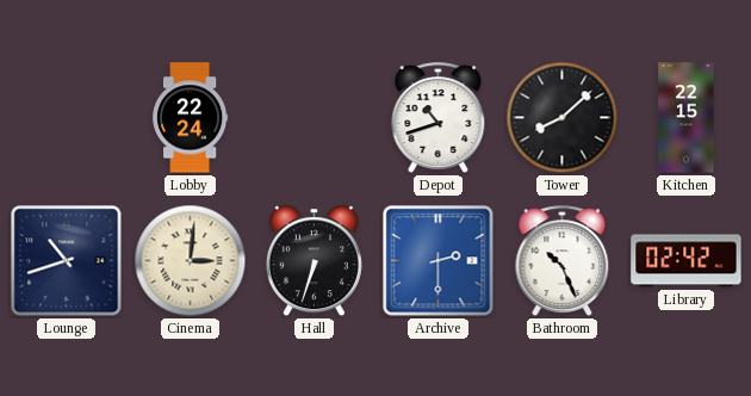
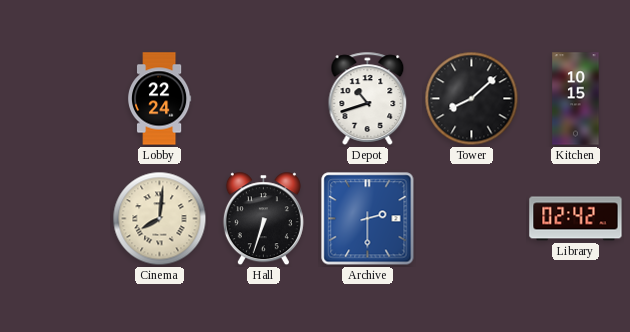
Kitchen: 22:15 -> 10:15
Lounge: 10:42 -> none
Cinema: 3:01 -> 8:01
Bathroom: 10:26 -> none
